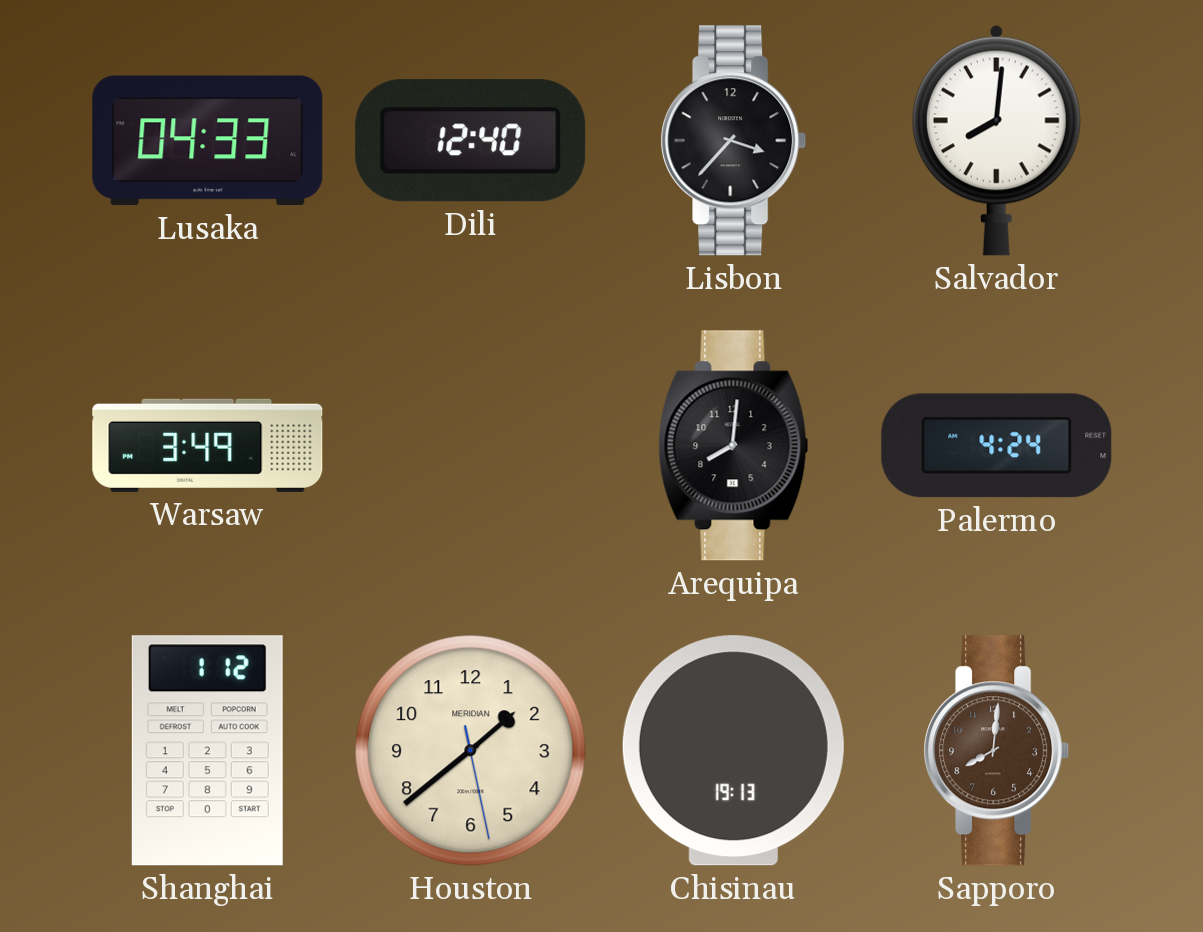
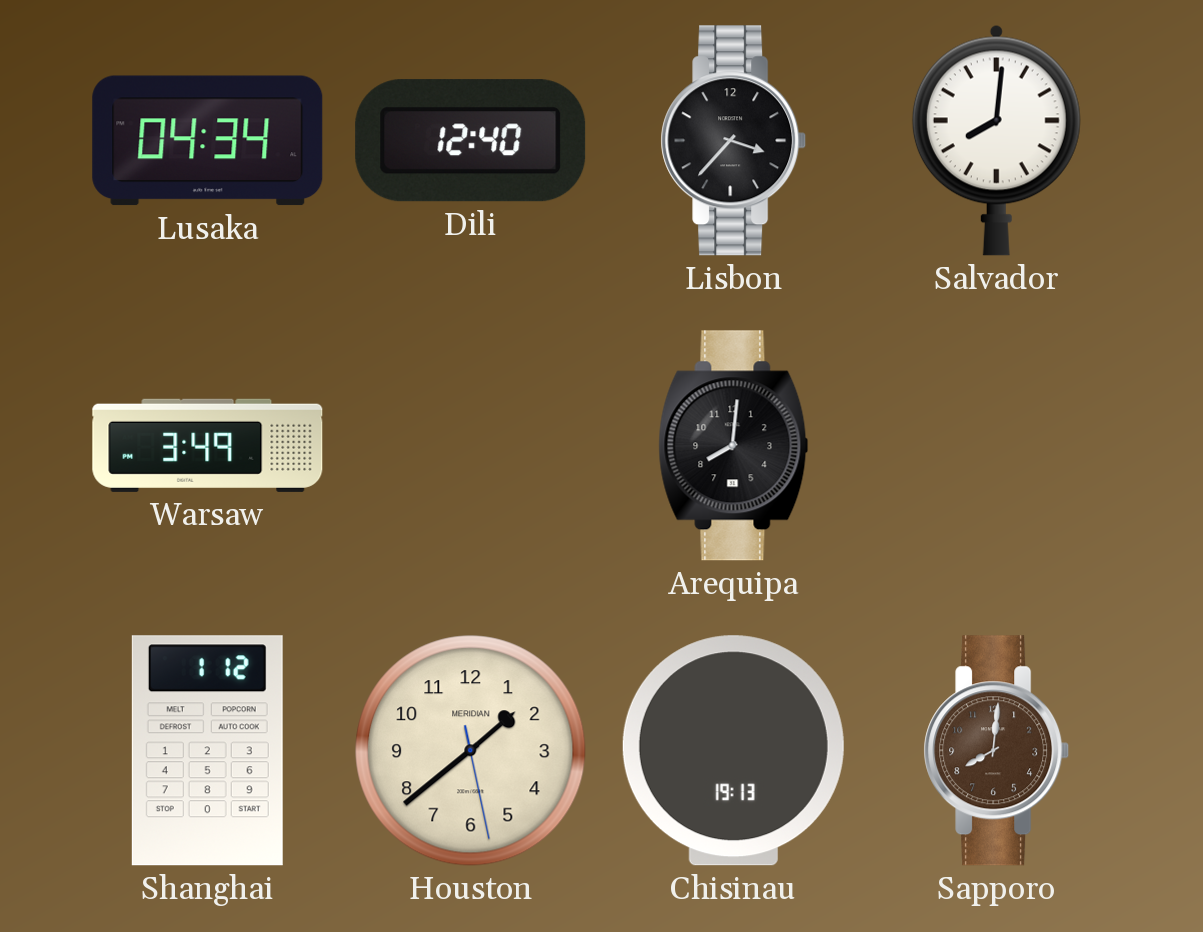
Lusaka: 04:33 -> 04:34
Palermo: 4:24 -> none
